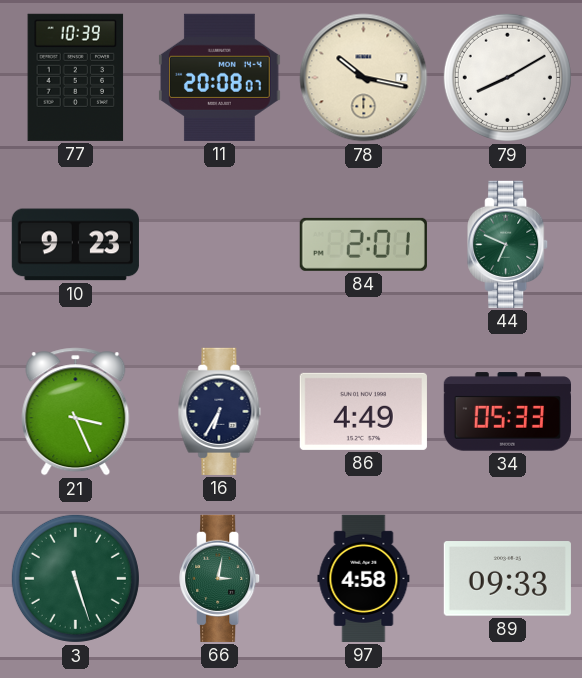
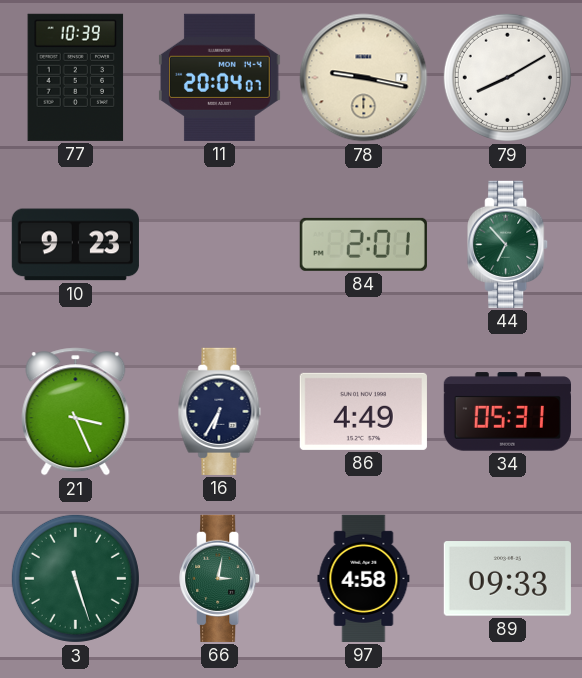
11: 20:08 -> 20:04
78: 10:17 -> 9:17
44: 6:49 -> 6:53
34: 05:33 -> 05:31
